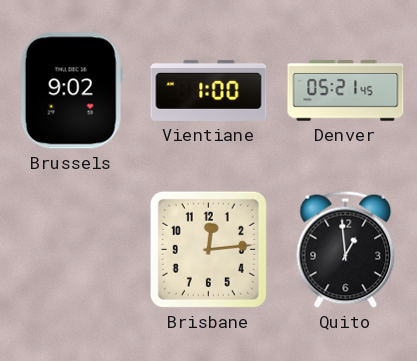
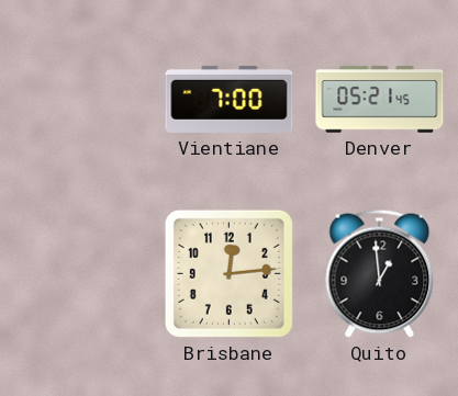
Brussels: 9:02 -> none
Vientiane: 1:00 -> 7:00
